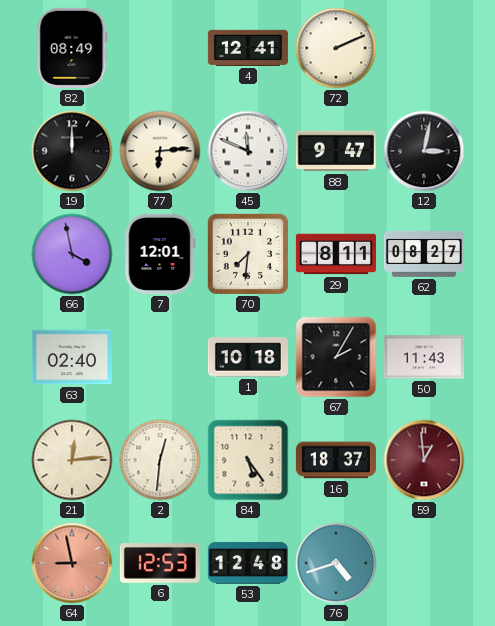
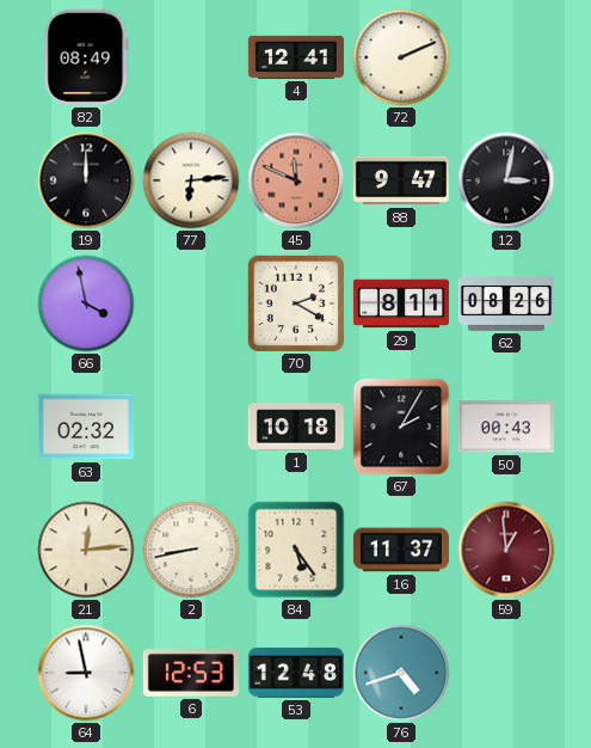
45 dial: white -> salmon
7: 12:01 -> none
70: 7:31 -> 2:20
62: 08:27 -> 08:26
63: 02:40 -> 02:32
50: 11:43 -> 00:43
2: 12:31 -> 8:43
16: 18:37 -> 11:37
64 dial: salmon -> white
